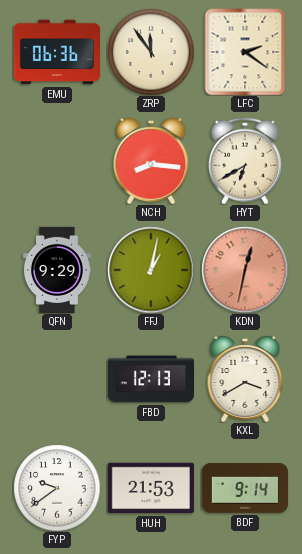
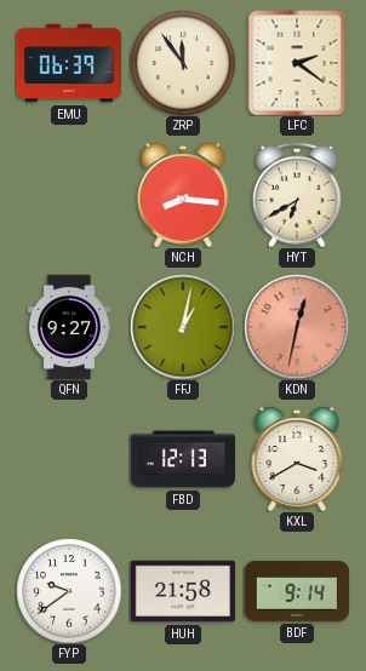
EMU: 06:36 -> 06:39
QFN: 9:29 -> 9:27
HUH: 21:53 -> 21:58
